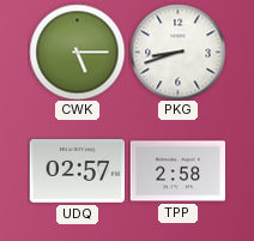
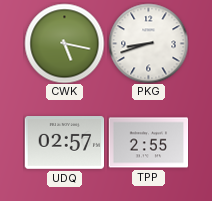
CWK: 5:15 -> 5:17
TPP: 2:58 -> 2:55
